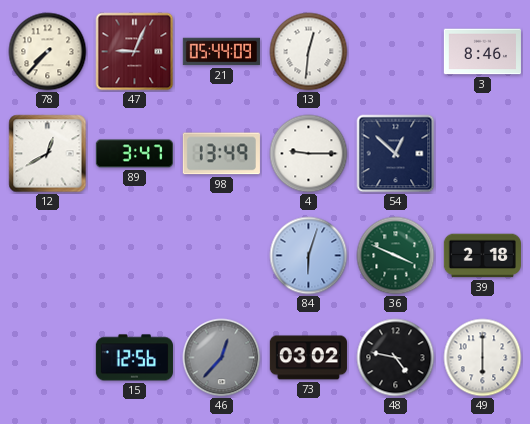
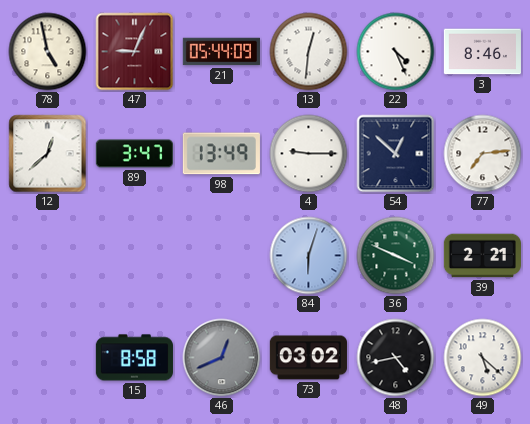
78: 7:37 -> 4:58
22: none -> 4:26
12: 12:40 -> 12:38
77: none -> 7:14
39: 2:18 -> 2:21
15: 12:56 -> 8:58
46: 12:37 -> 12:41
48: 4:47 -> 4:43
49: 6:00 -> 5:22
